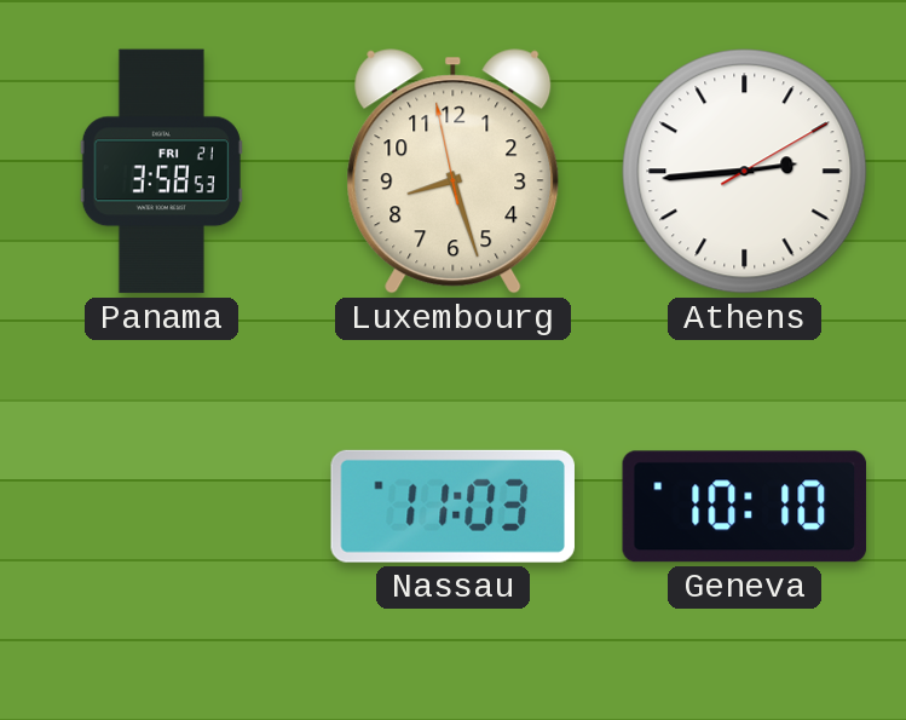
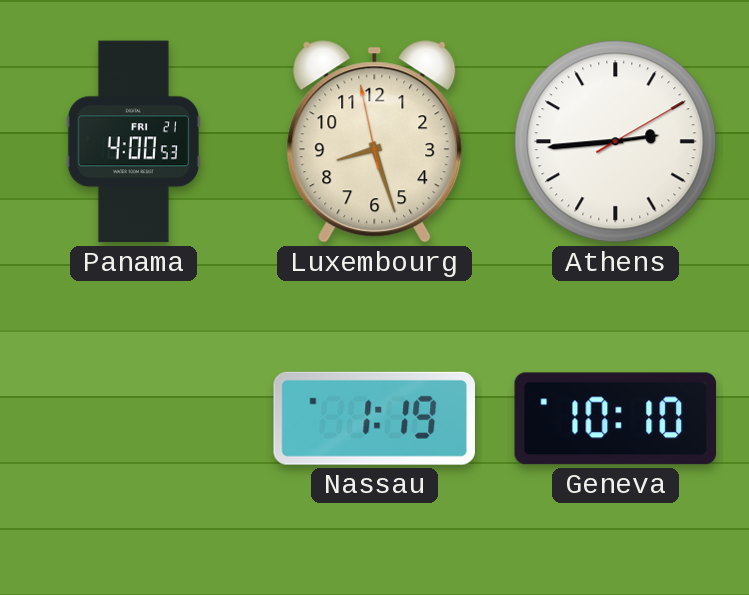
Panama: 3:58 -> 4:00
Nassau: 11:03 -> 1:19
